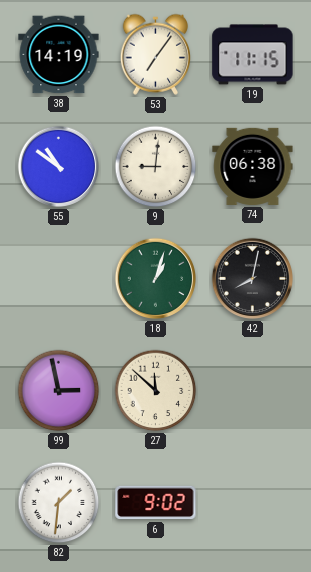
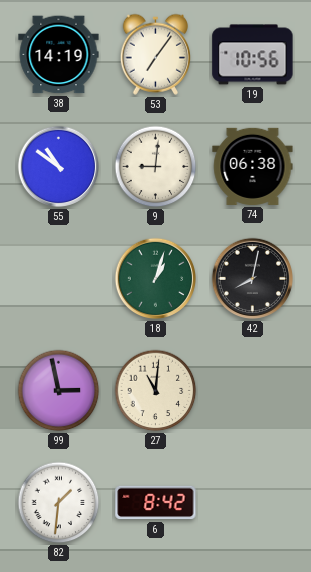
19: 11:15 -> 10:56
27: 11:52 -> 11:01
6: 9:02 -> 8:42
